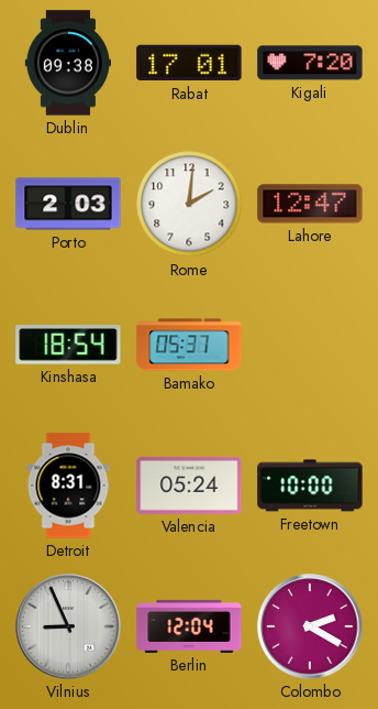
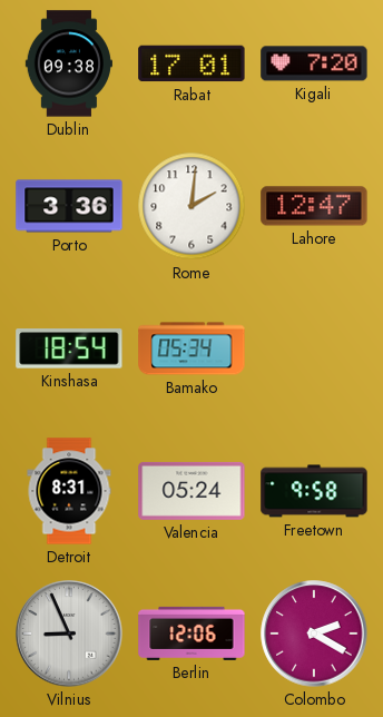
Porto: 2:03 -> 3:36
Bamako: 05:37 -> 05:34
Freetown: 10:00 -> 9:58
Berlin: 12:04 -> 12:06
